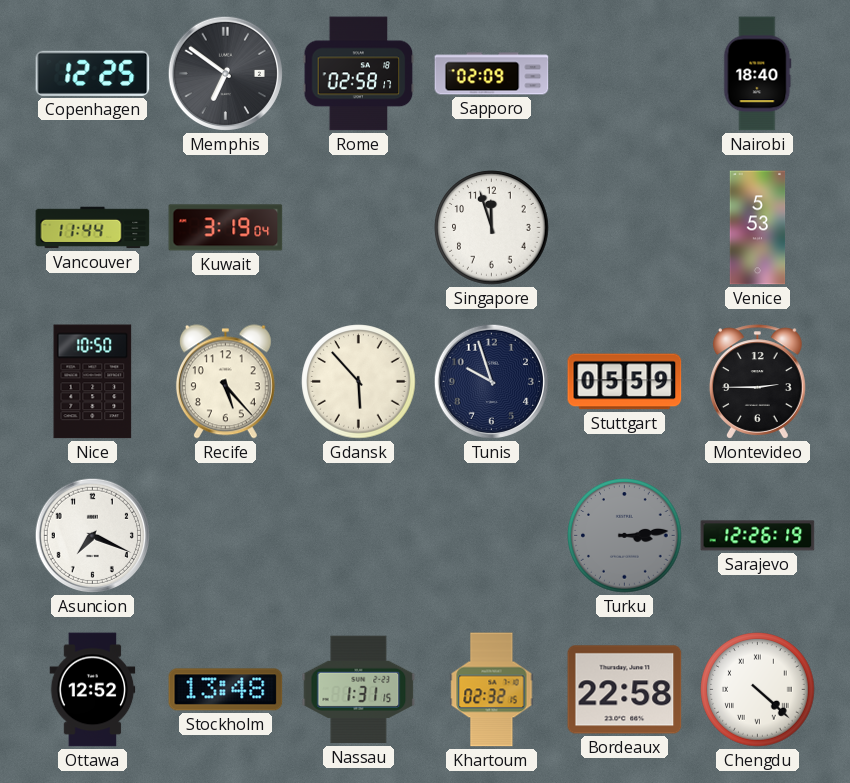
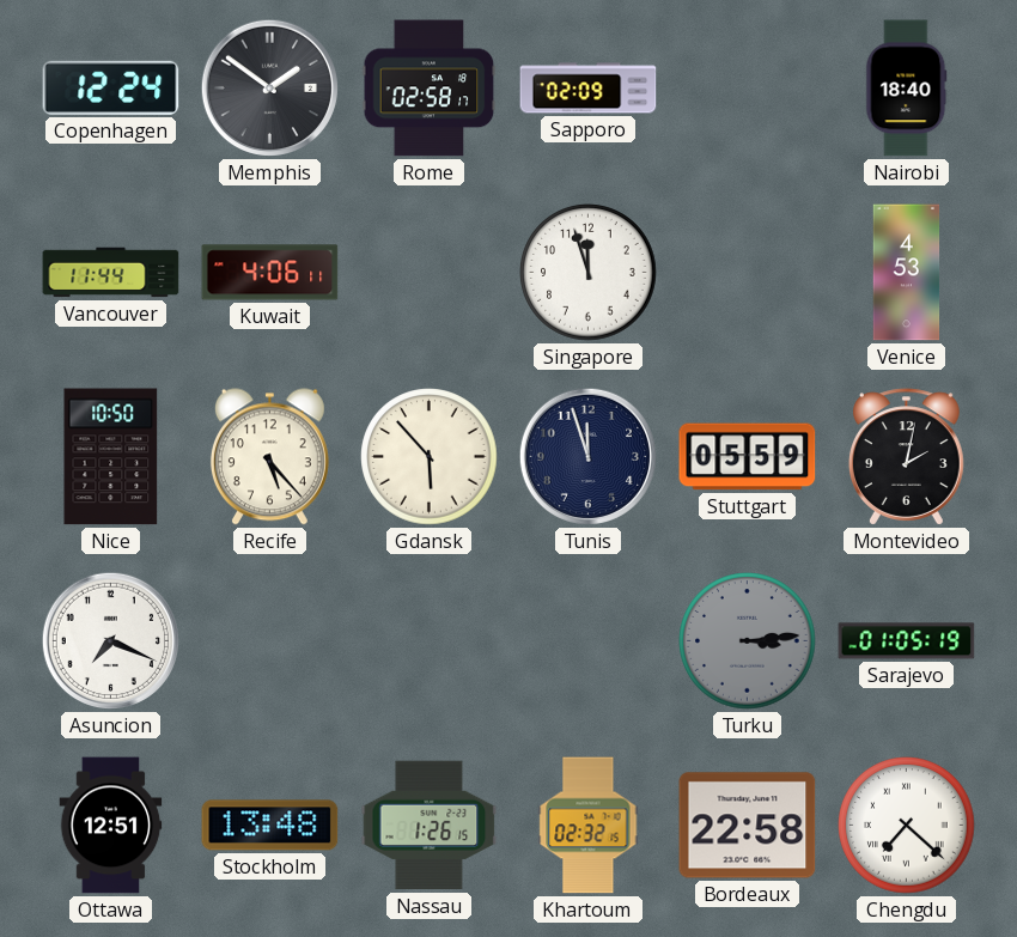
Copenhagen: 12:25 -> 12:24
Memphis: 6:51 -> 1:51
Kuwait: 3:19 -> 4:06
Venice: 5:53 -> 4:53
Tunis: 9:57 -> 11:57
Montevideo: 2:45 -> 2:02
Sarajevo: 12:26 -> 01:05
Ottawa: 12:52 -> 12:51
Nassau: 1:31 -> 1:26
Chengdu: 4:22 -> 7:22
